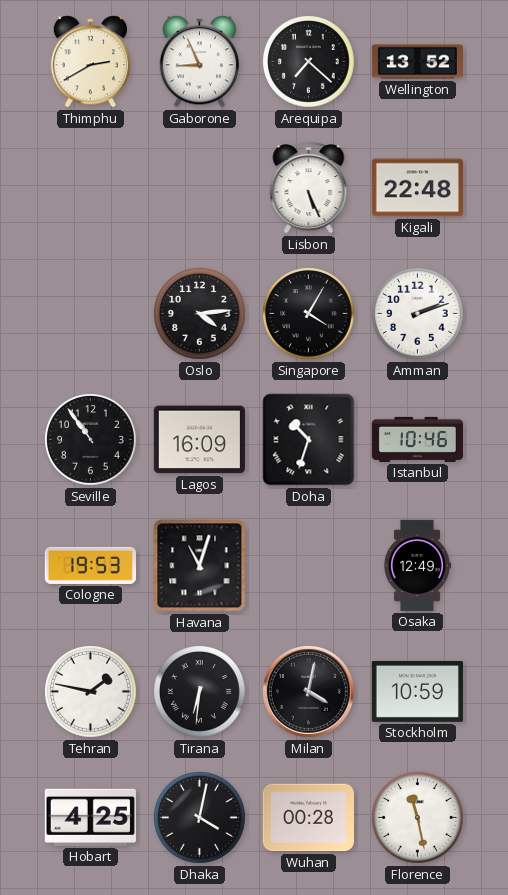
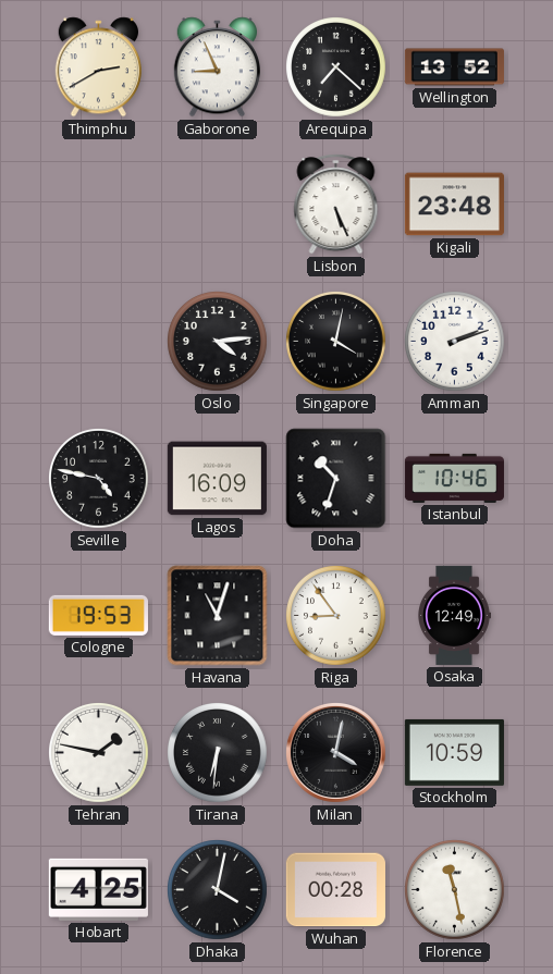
Kigali: 22:48 -> 23:48
Singapore: 4:05 -> 4:02
Seville: 10:54 -> 4:47
Riga: none -> 8:54
